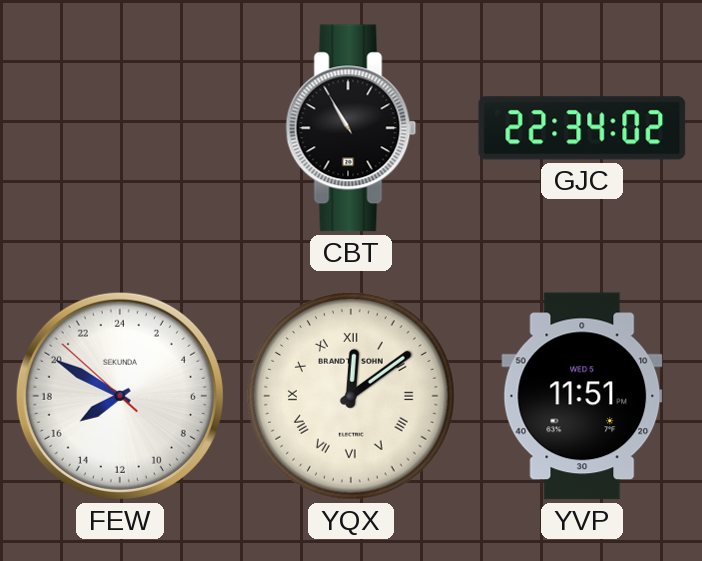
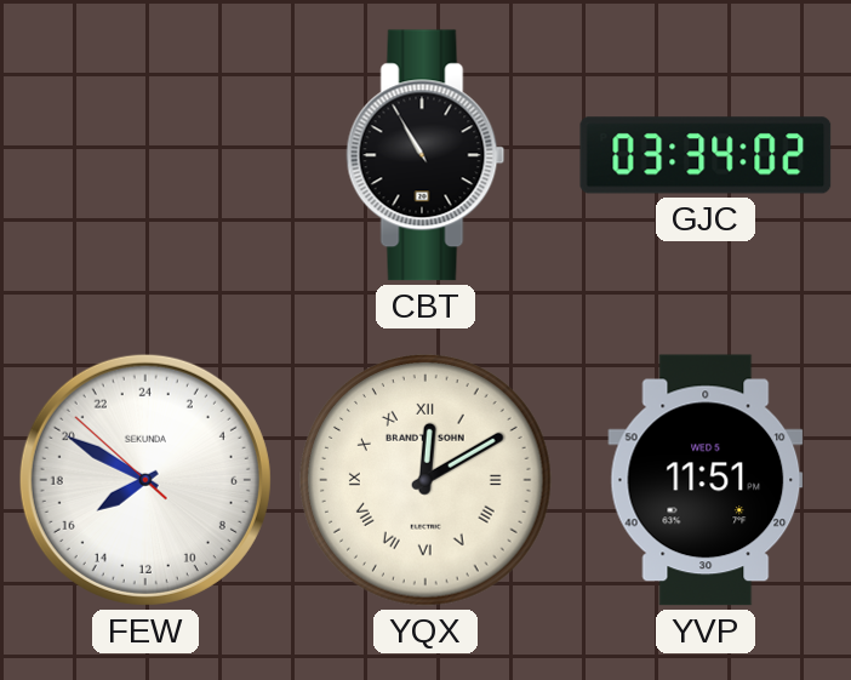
GJC: 22:34 -> 03:34
YQX: 12:09 -> 12:10
